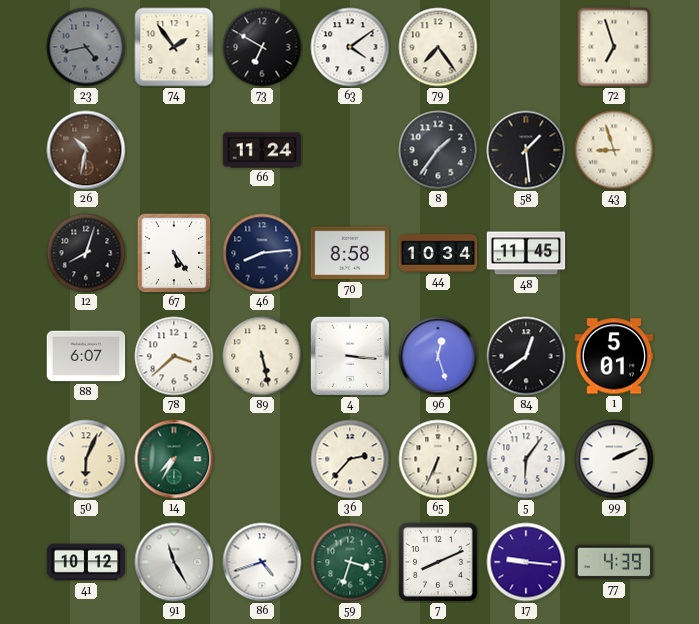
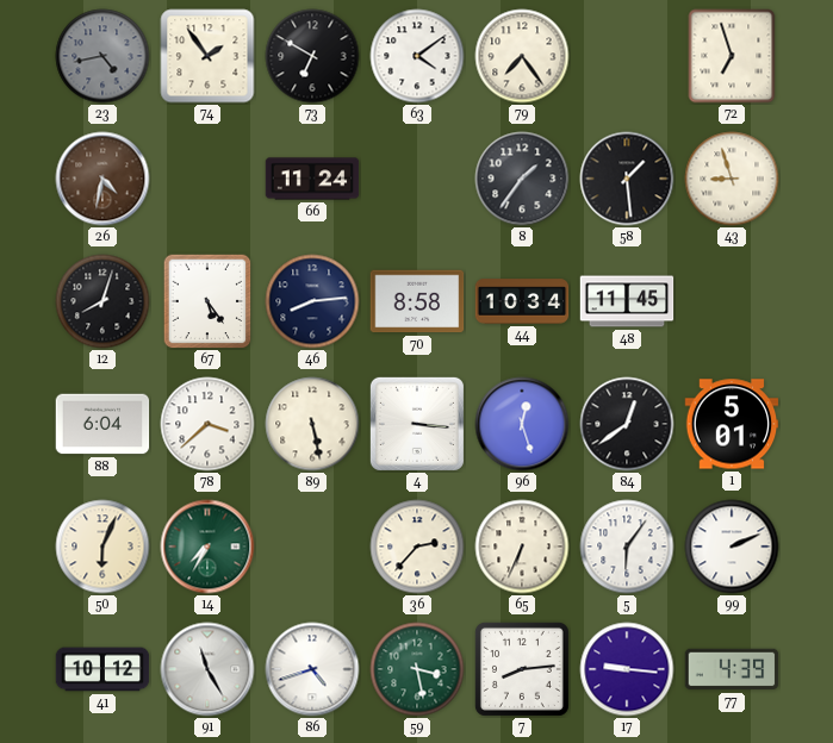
26: 10:32 -> 4:32
88: 6:07 -> 6:04
59: 3:33 -> 3:28
7: 8:11 -> 8:14
